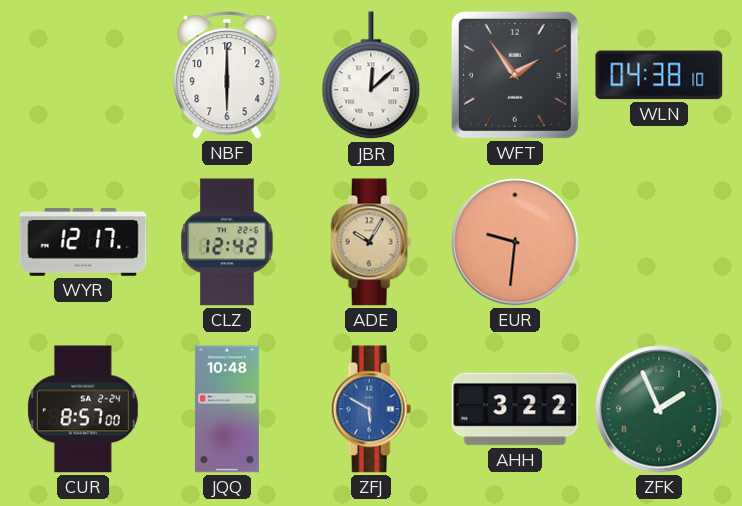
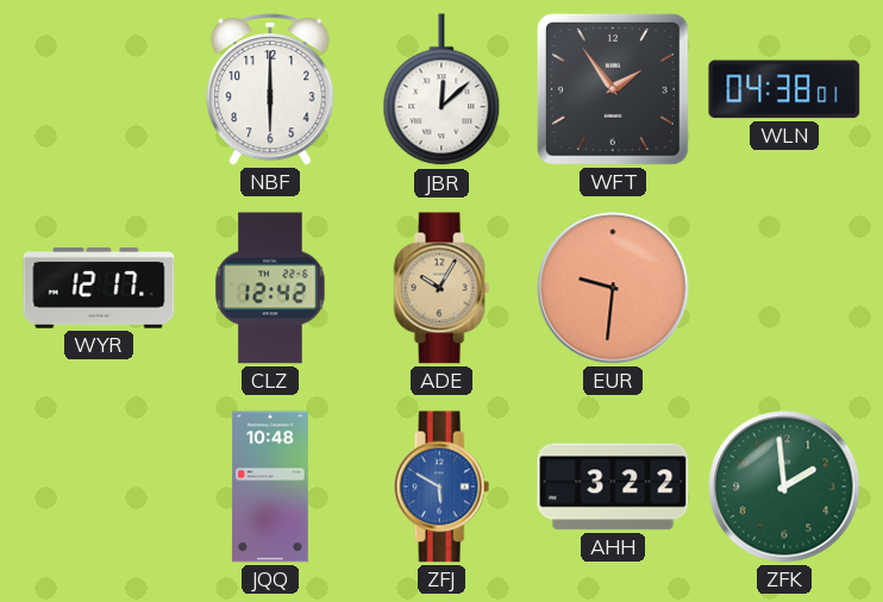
WLN: 04:38:10 -> 04:38:01
CUR: 8:57 -> none
ZFK: 1:56 -> 1:59
